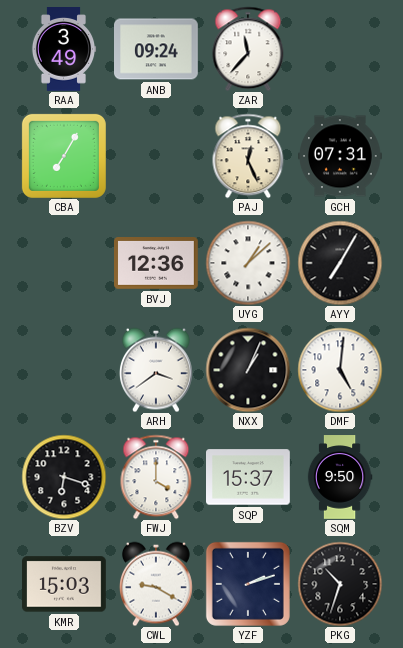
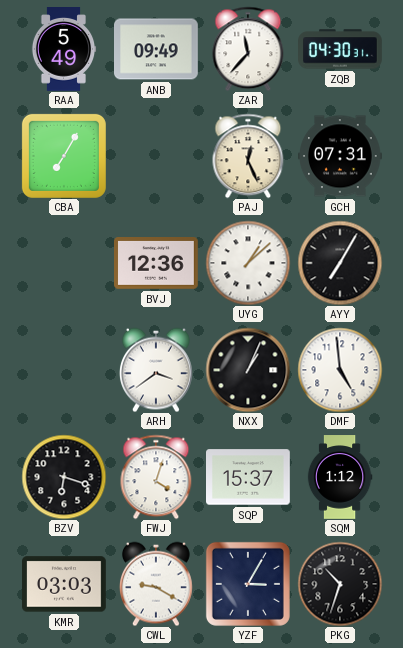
RAA: 3:49 -> 5:49
ANB: 09:24 -> 09:49
ZQB: none -> 04:30
DMF: 5:01 -> 4:59
FWJ: 4:00 -> 4:03
SQM: 9:50 -> 1:12
KMR: 15:03 -> 03:03
YZF: 2:12 -> 3:05
